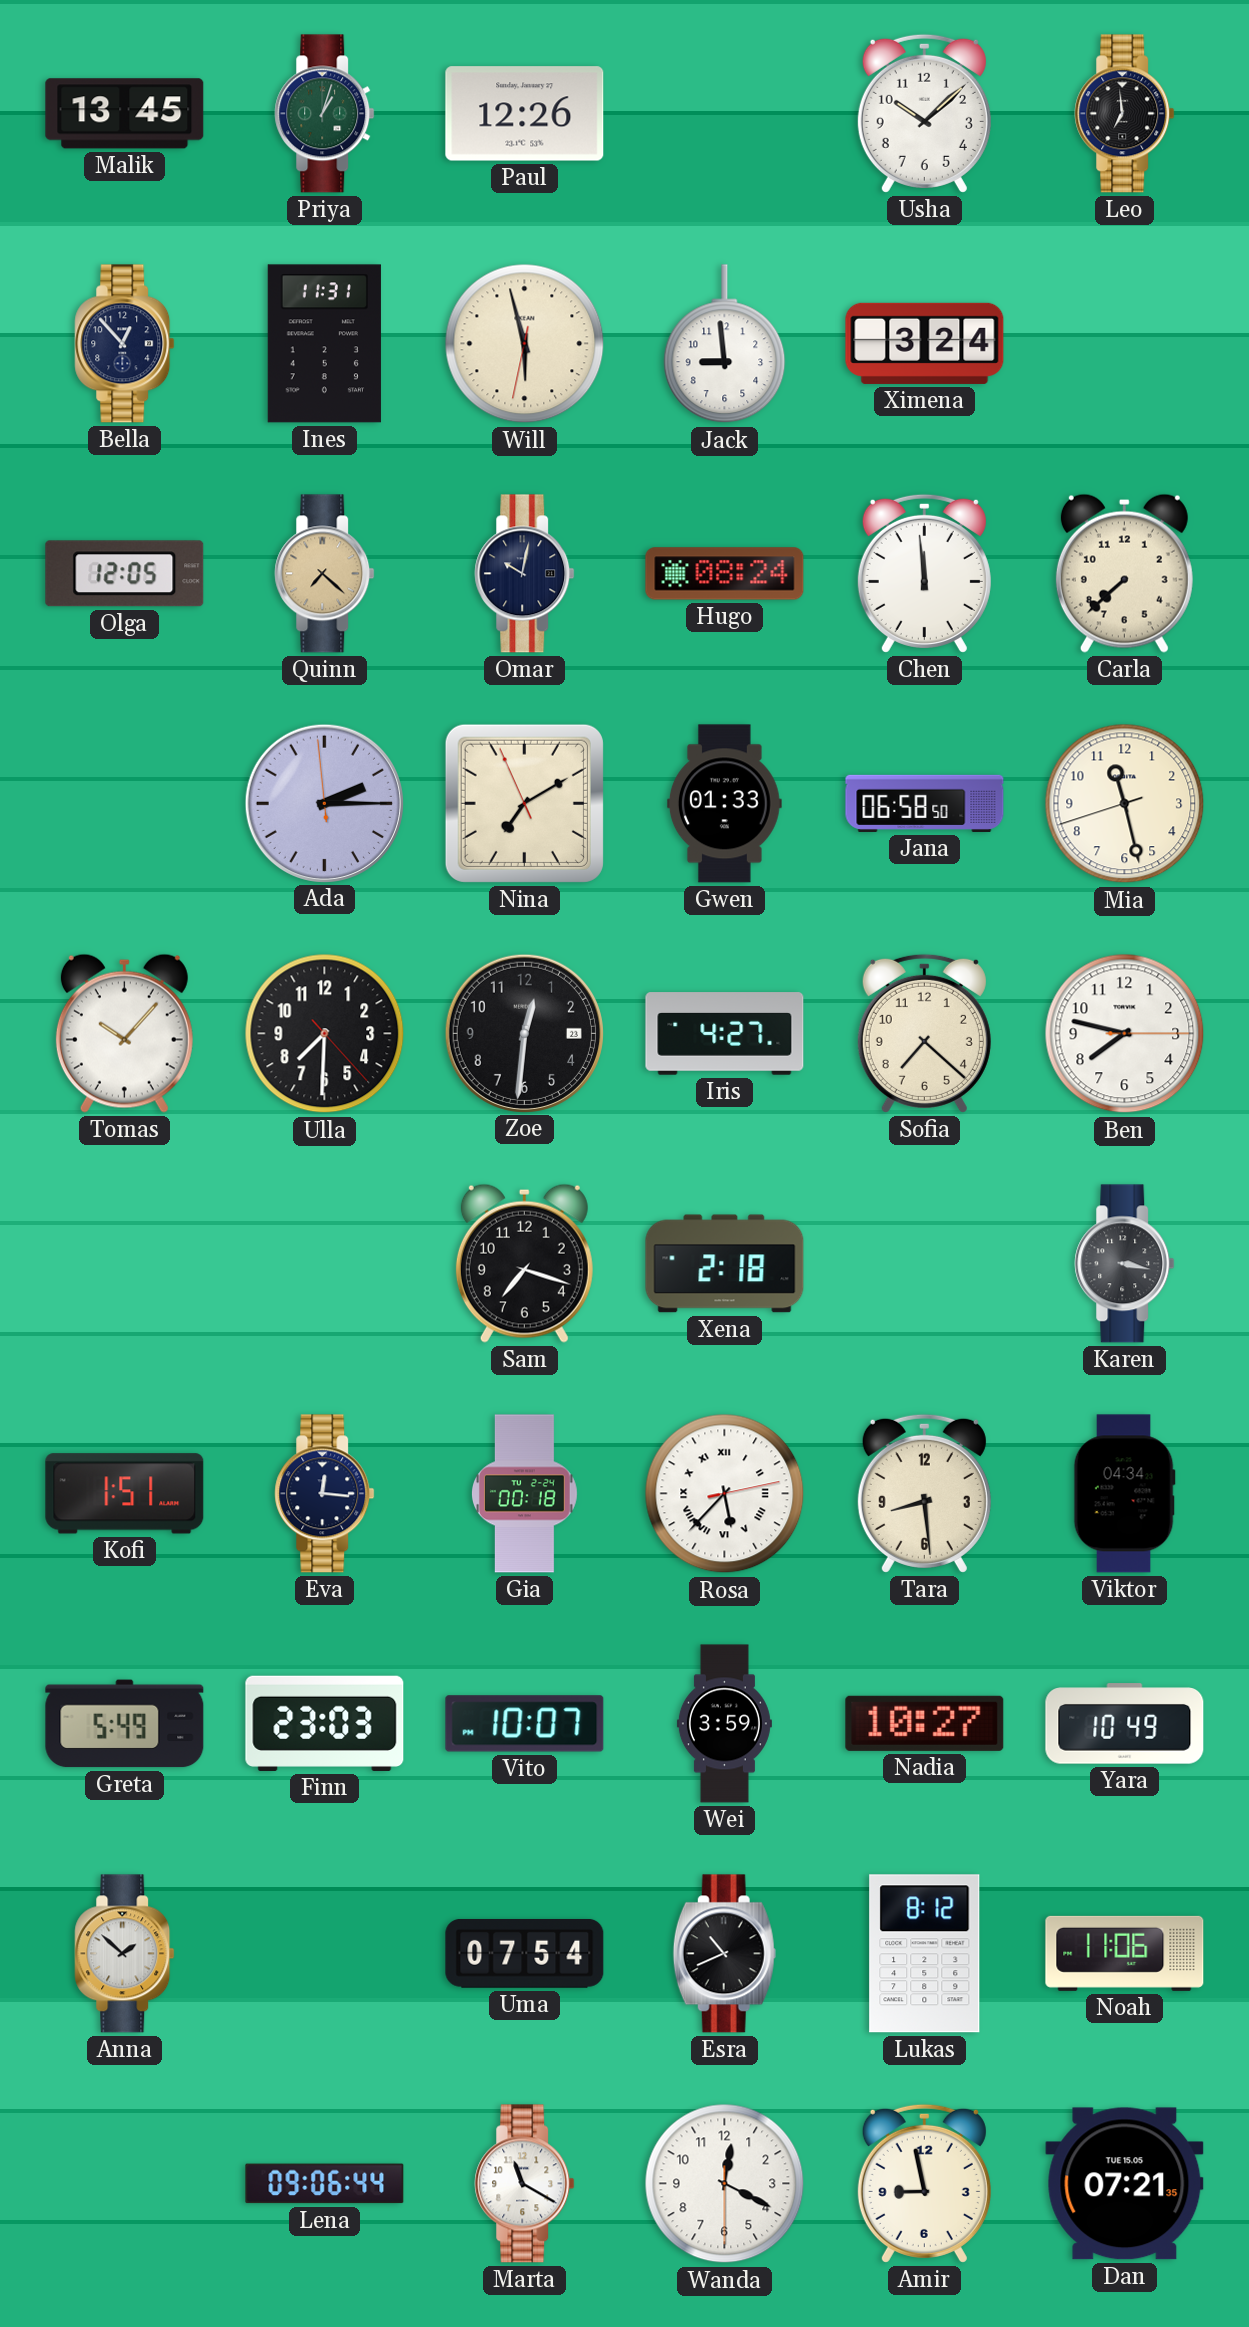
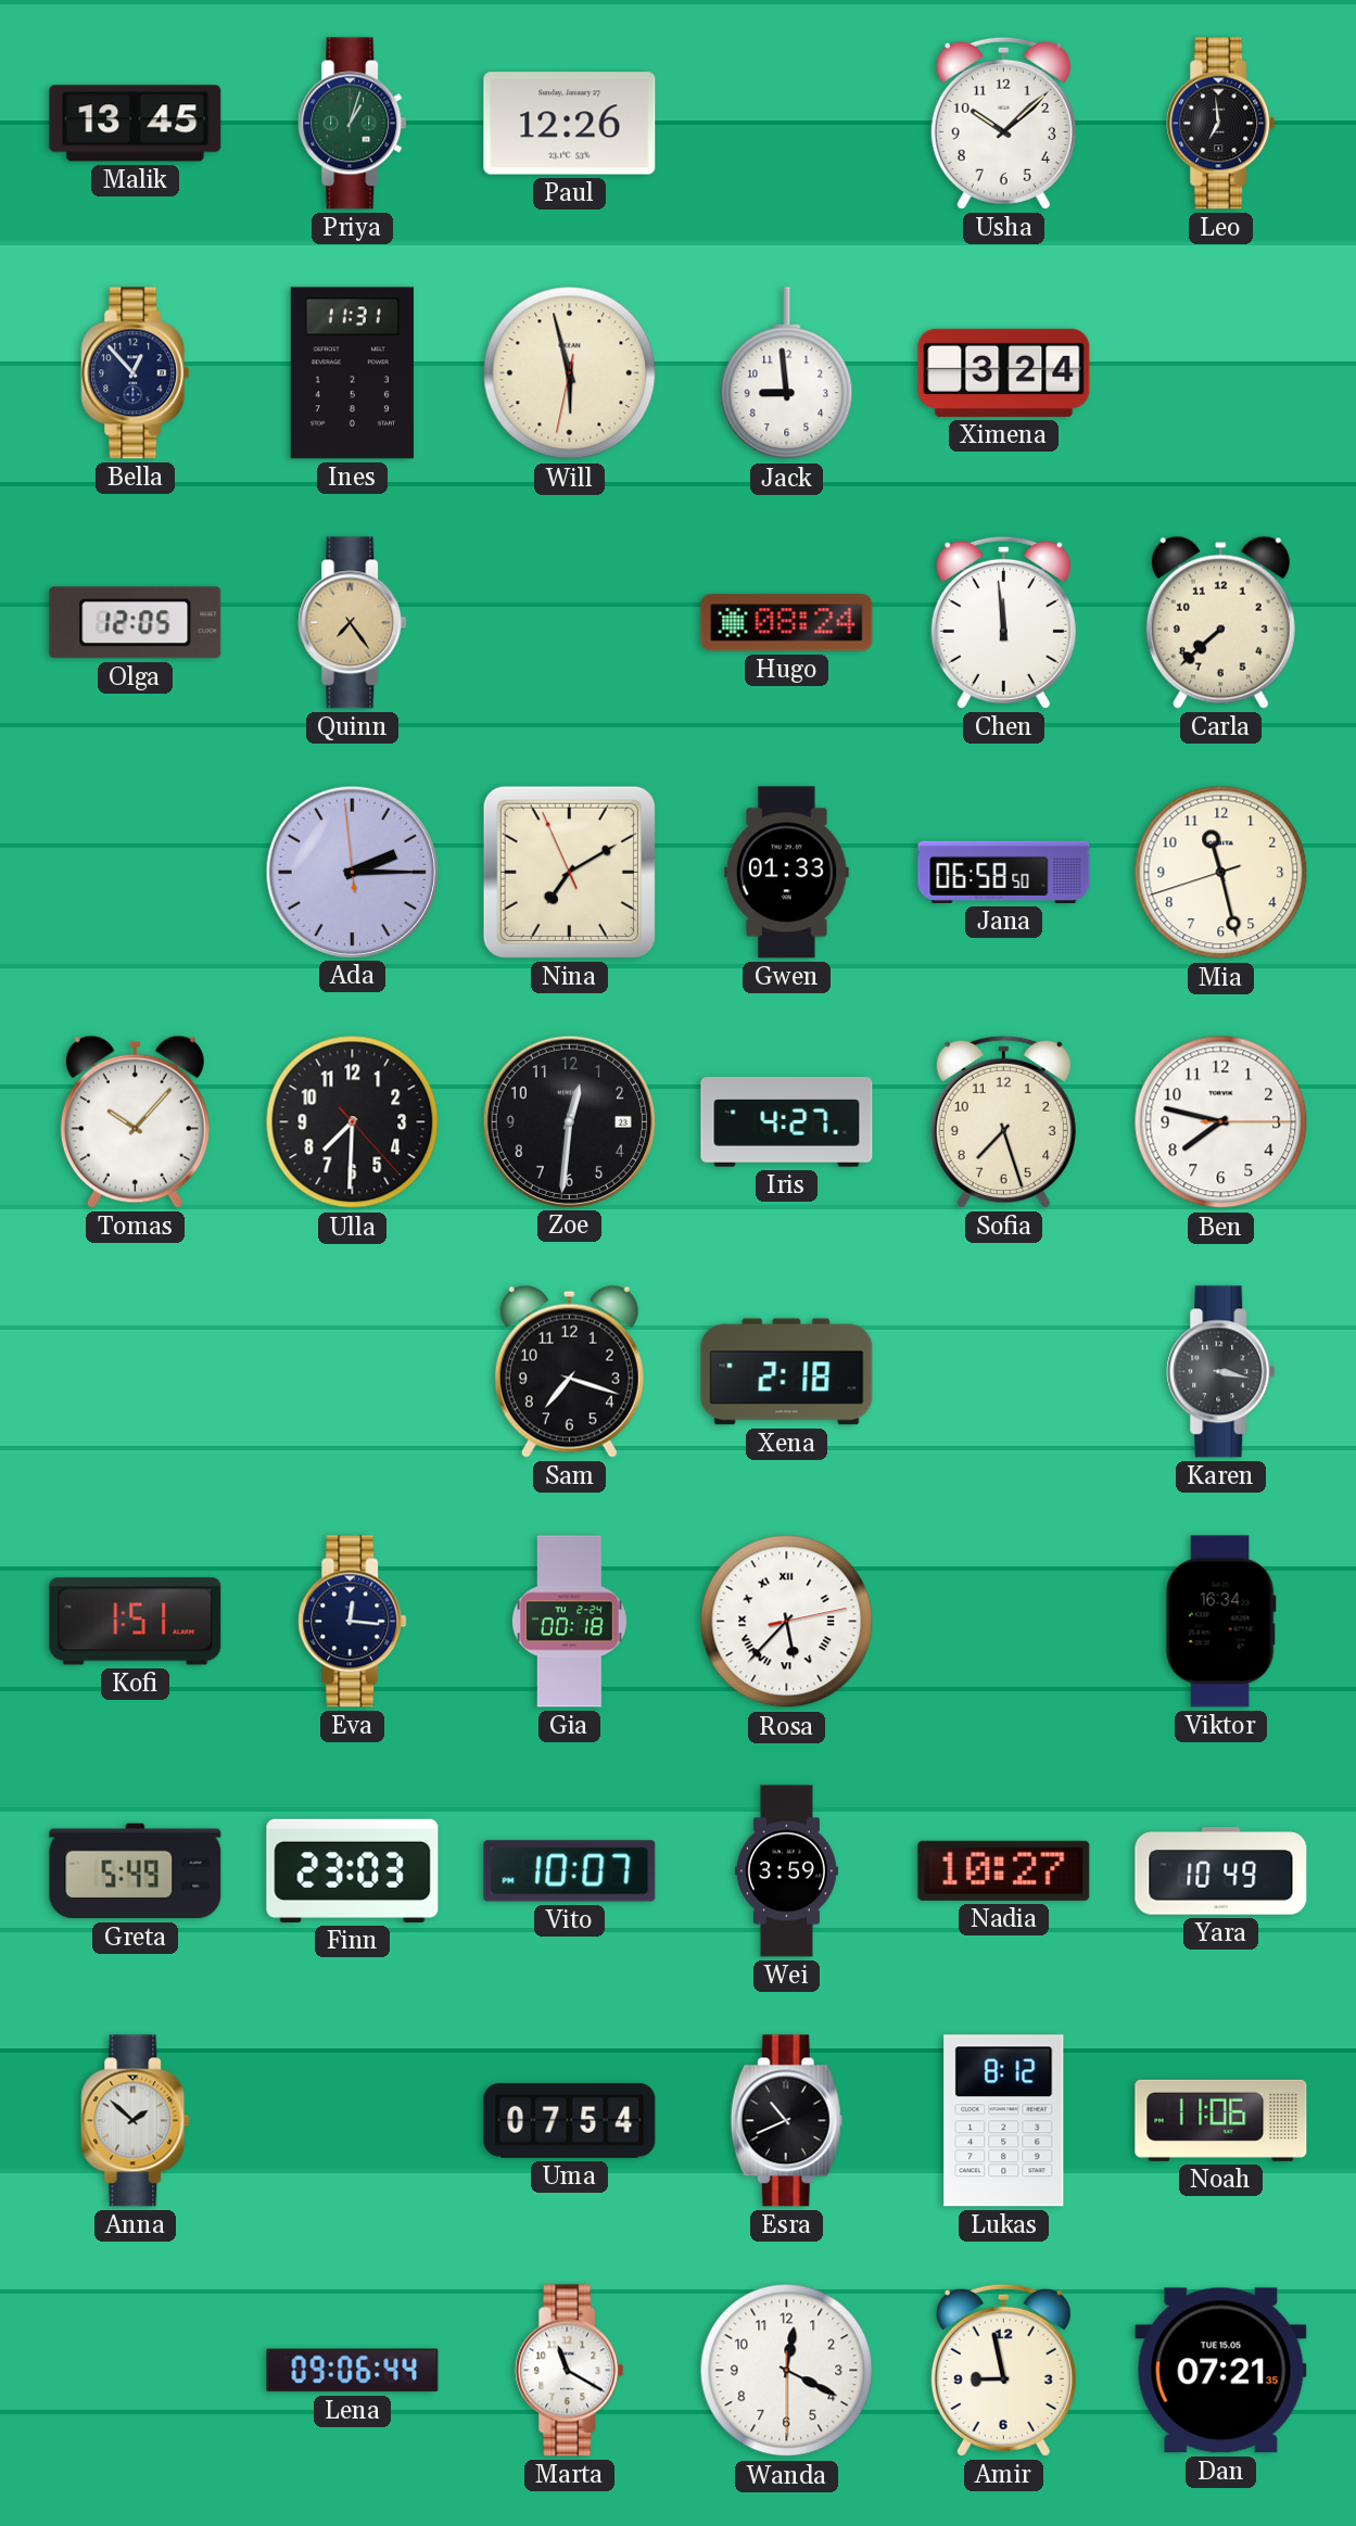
Quinn: 7:22 -> 7:24
Omar: 10:02 -> none
Sofia: 7:22 -> 7:27
Tara: 8:29 -> none
Viktor: 04:34 -> 16:34
